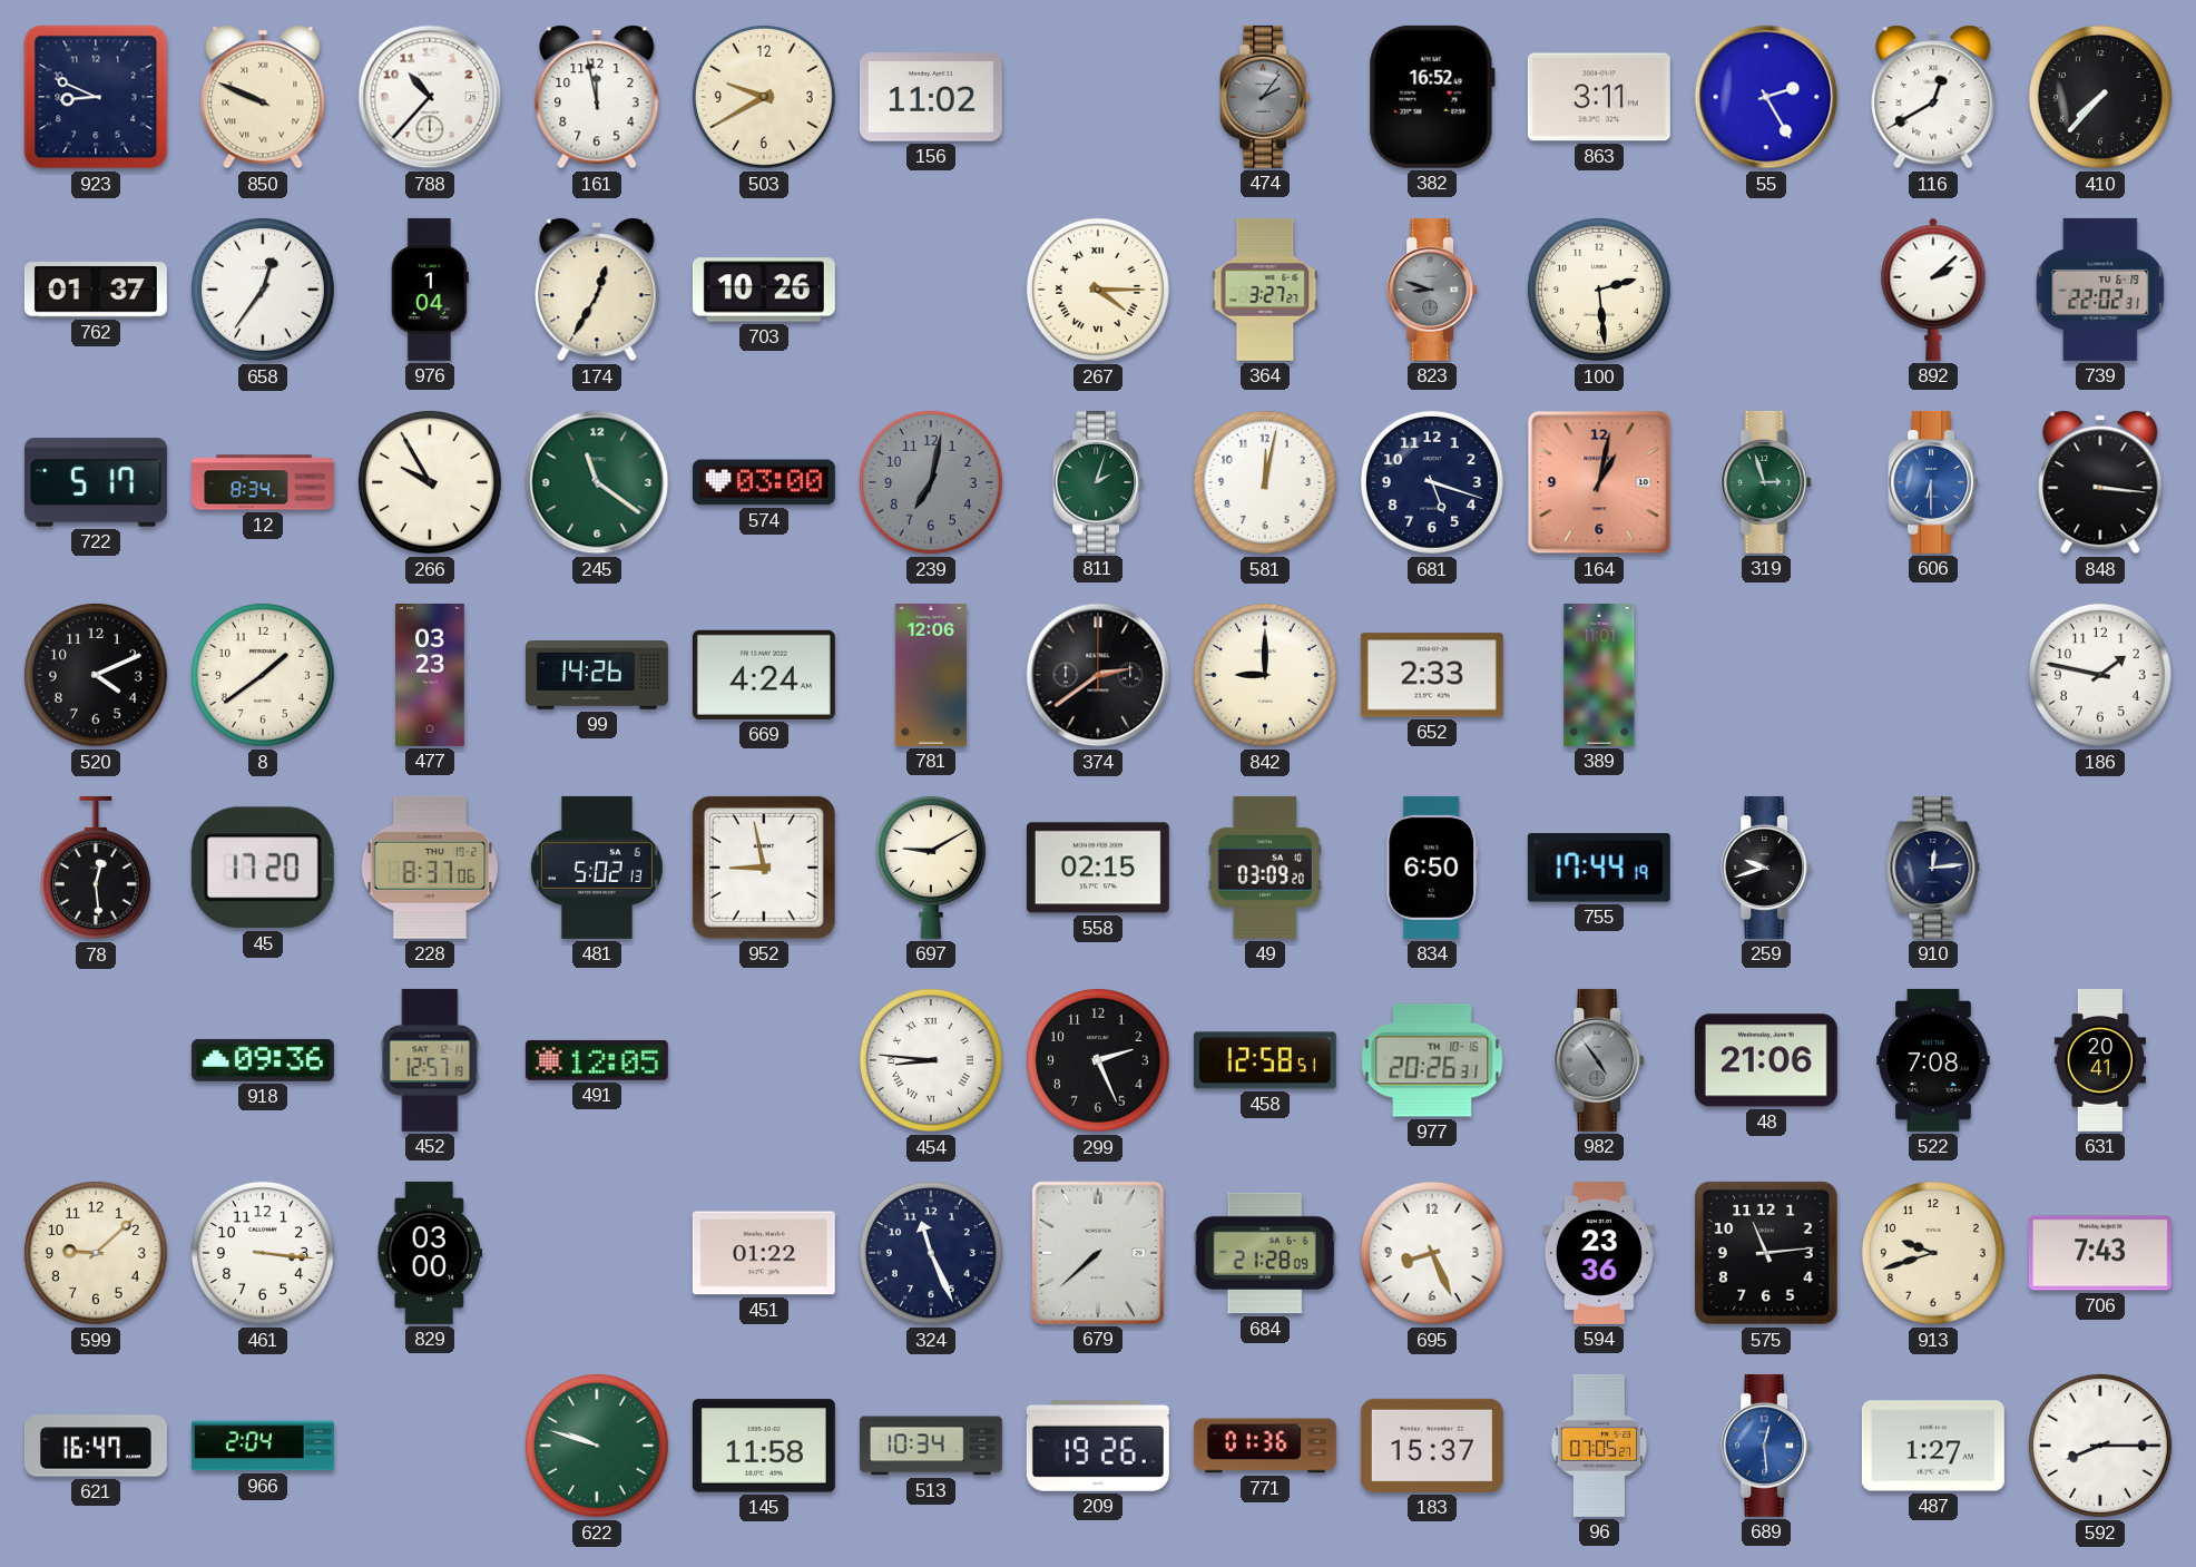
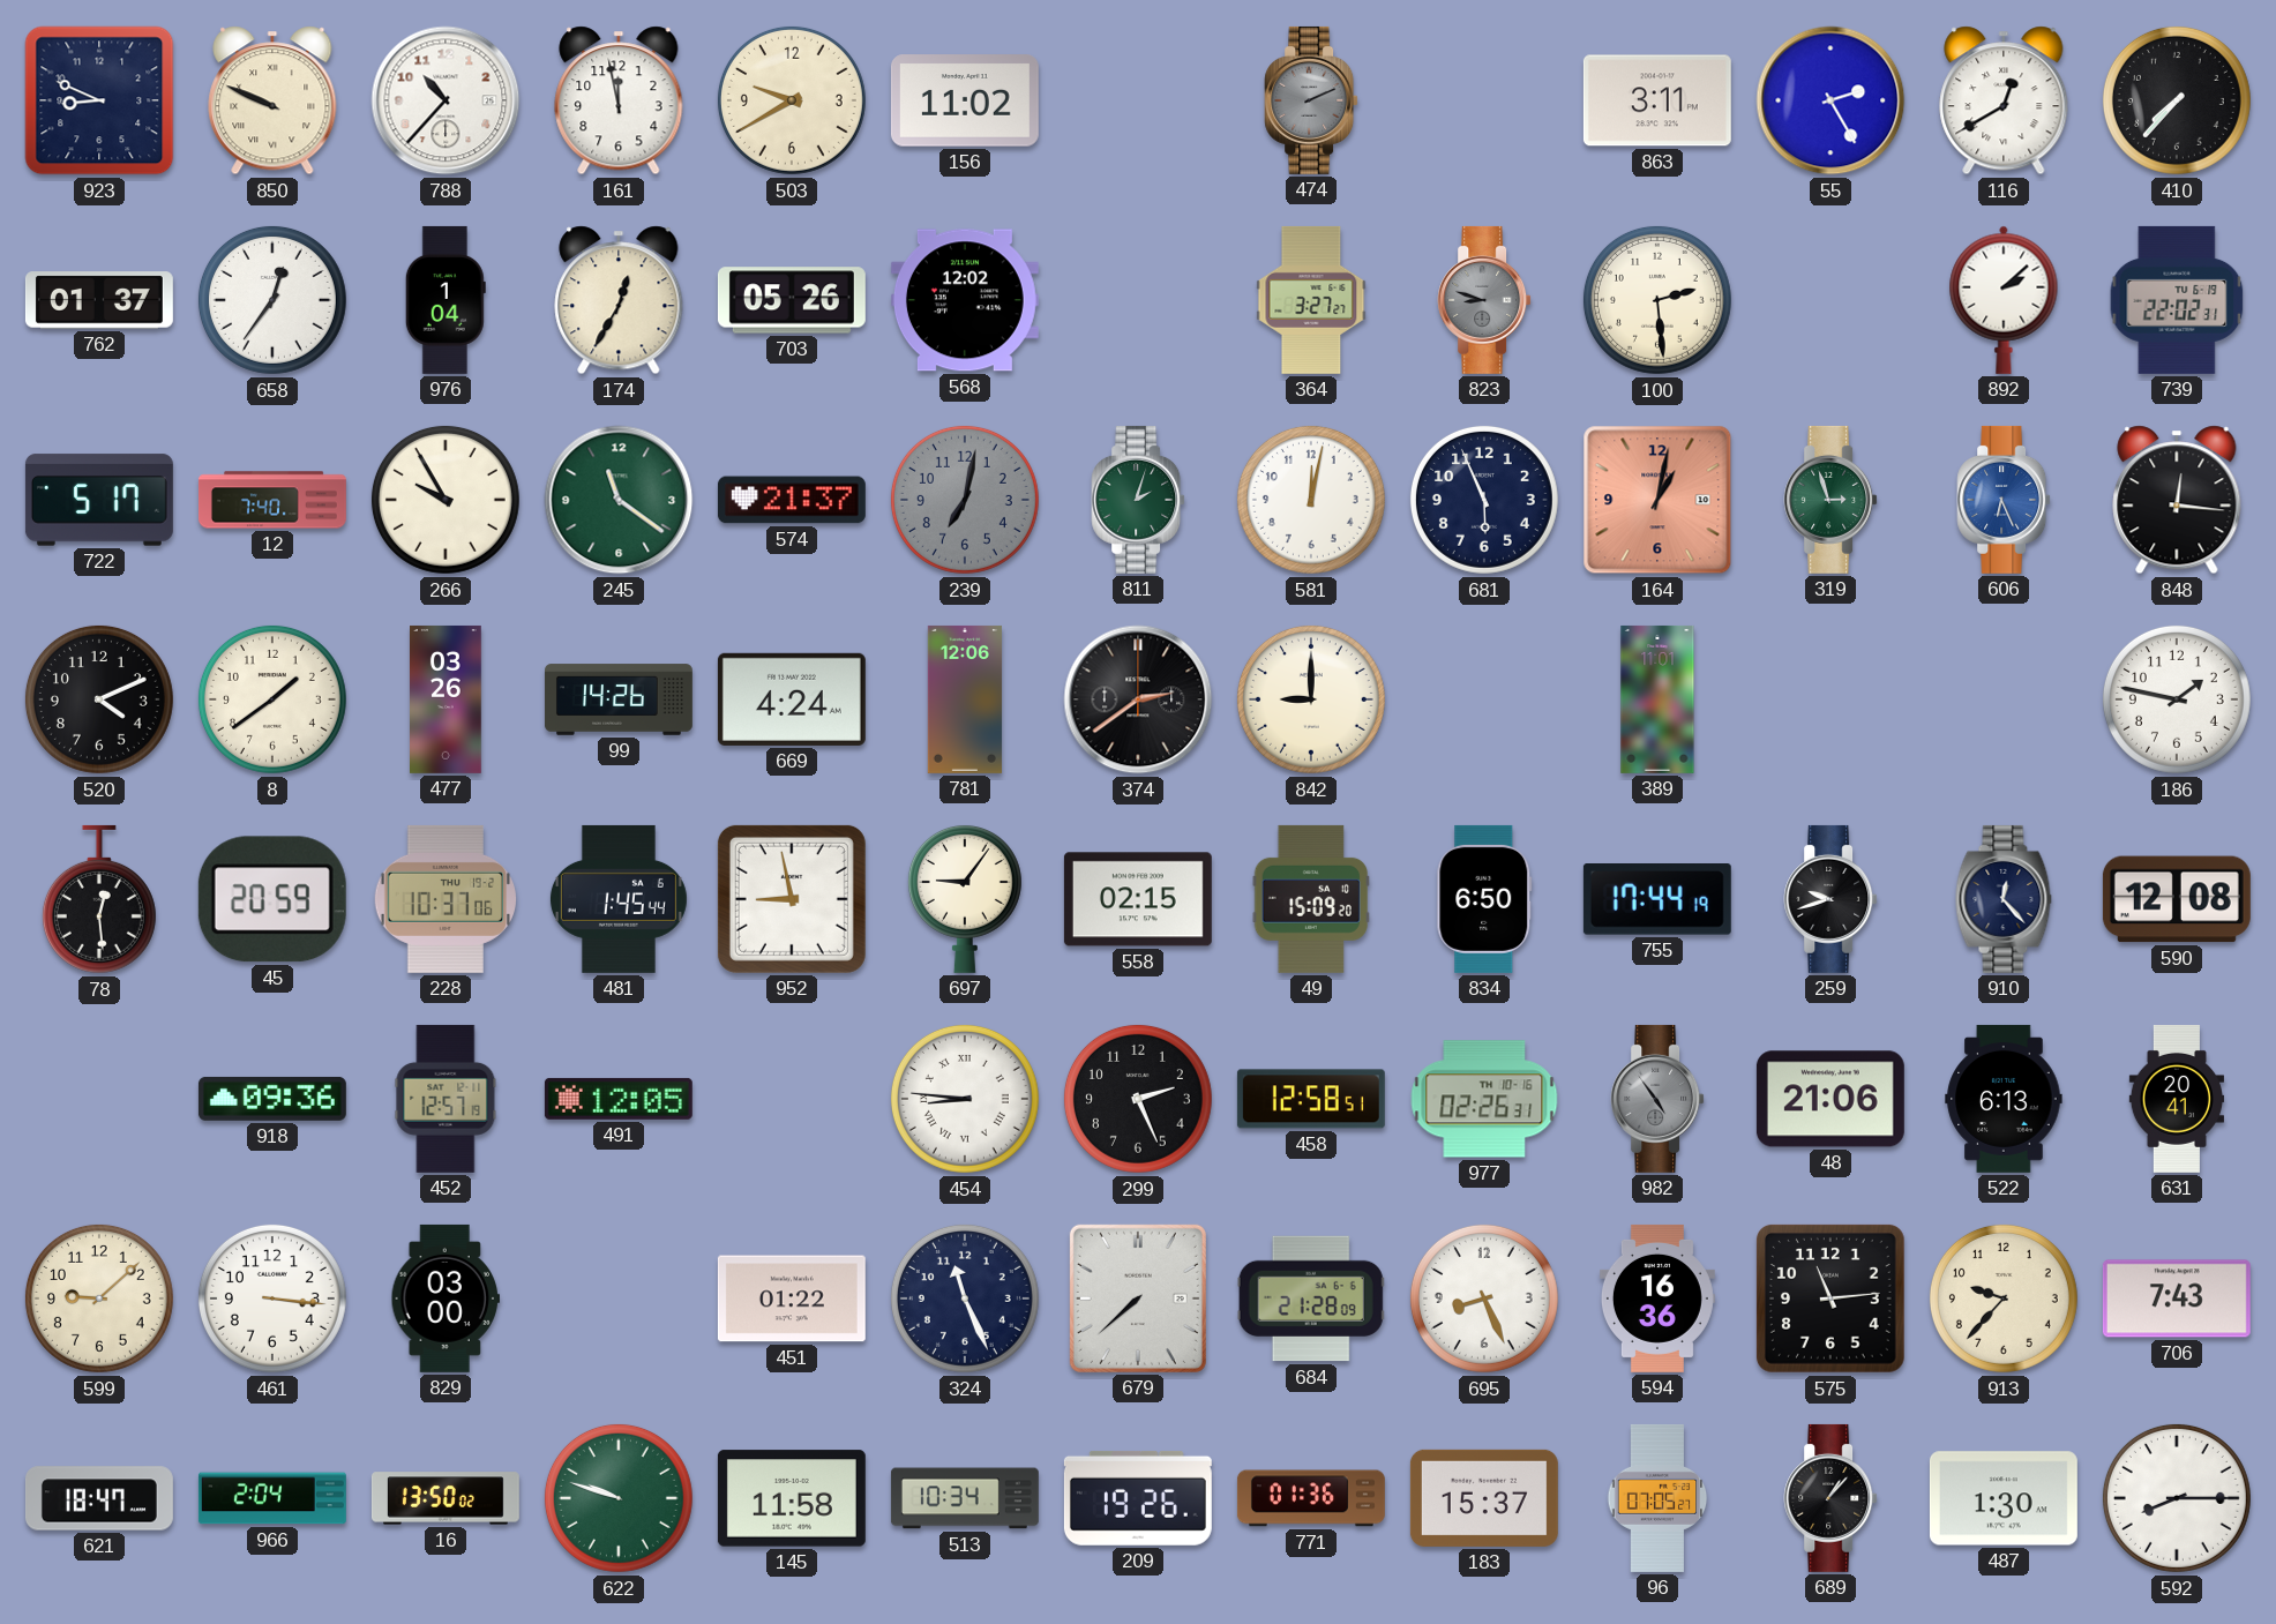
474: 2:06 -> 2:11
382: 16:52 -> none
703: 10:26 -> 05:26
568: none -> 12:02
267: 4:15 -> none
12: 8:34 -> 7:40
574: 03:00 -> 21:37
681: 5:18 -> 5:56
606: 6:30 -> 6:26
848: 3:16 -> 12:16
477: 03:23 -> 03:26
652: 2:33 -> none
45: 17:20 -> 20:59
228: 8:37 -> 10:37
481: 5:02 -> 1:45
697: 9:10 -> 9:06
49: 03:09 -> 15:09
910: 12:14 -> 12:23
590: none -> 12:08
977: 20:26 -> 02:26
522: 7:08 -> 6:13
594: 23:36 -> 16:36
913: 9:42 -> 9:37
621: 16:47 -> 18:47
16: none -> 13:50
689: 12:29 -> 1:07
689 dial: blue -> black
487: 1:27 -> 1:30
